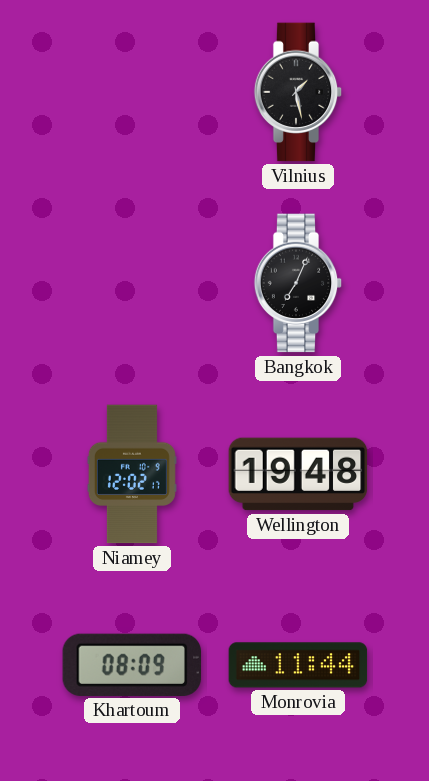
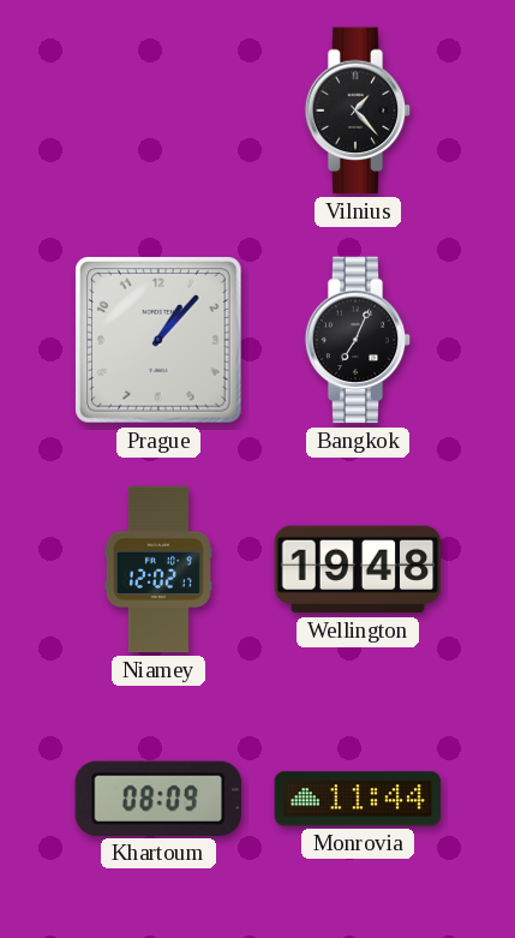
Vilnius: 1:28 -> 1:23
Prague: none -> 1:07
